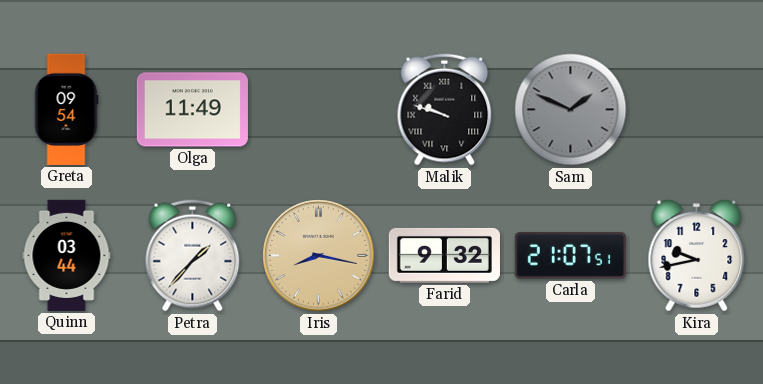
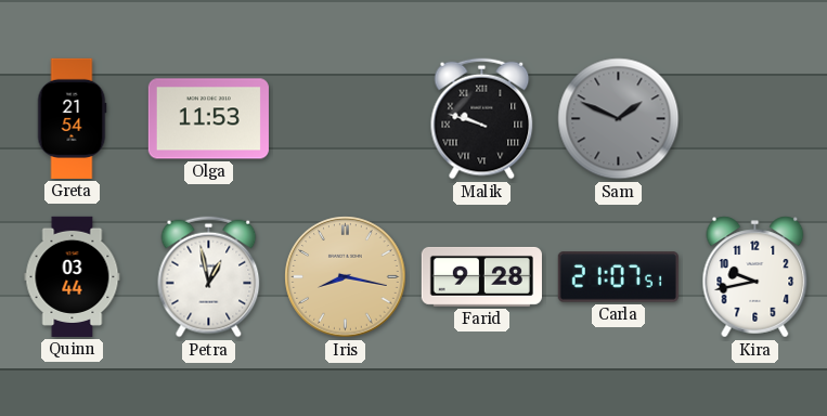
Greta: 09:54 -> 21:54
Olga: 11:49 -> 11:53
Petra: 1:37 -> 12:58
Farid: 9:32 -> 9:28
